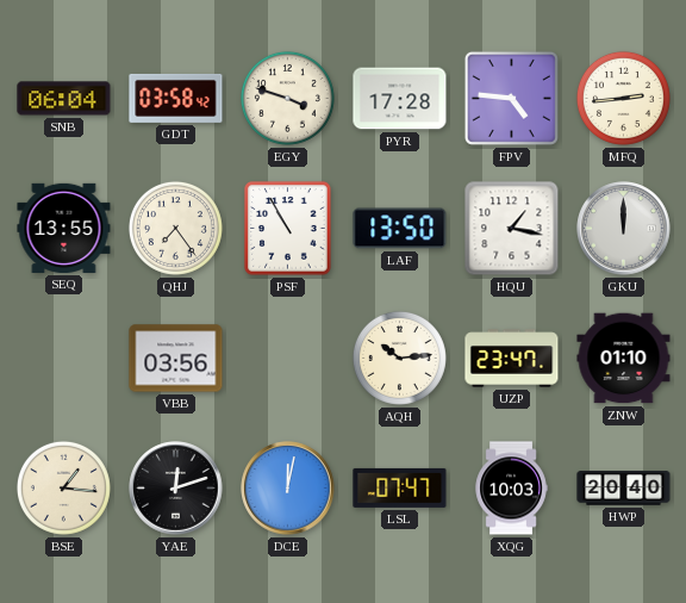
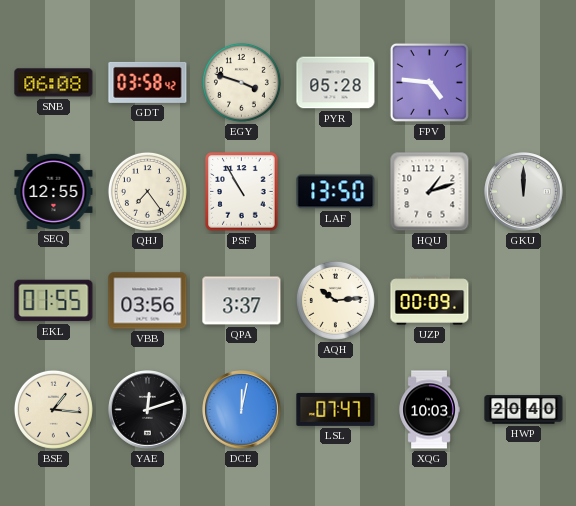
SNB: 06:04 -> 06:08
PYR: 17:28 -> 05:28
MFQ: 2:44 -> none
SEQ: 13:55 -> 12:55
HQU: 1:17 -> 1:12
EKL: none -> 01:55
QPA: none -> 3:37
UZP: 23:47 -> 00:09
ZNW: 01:10 -> none
